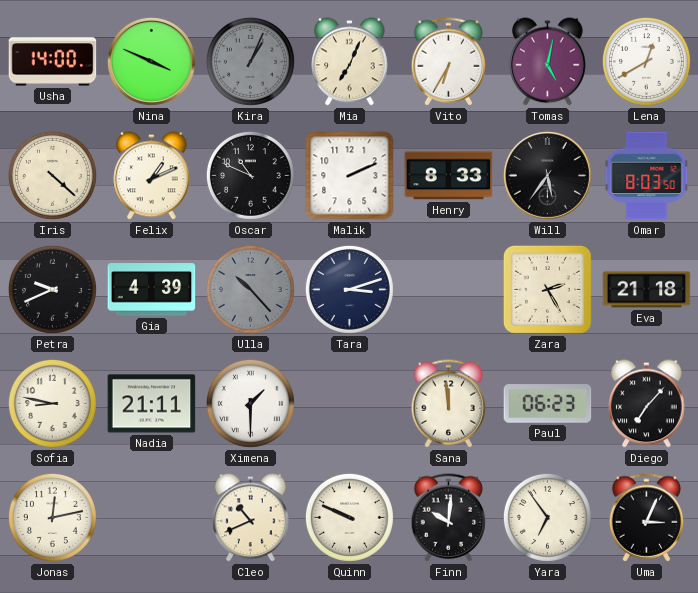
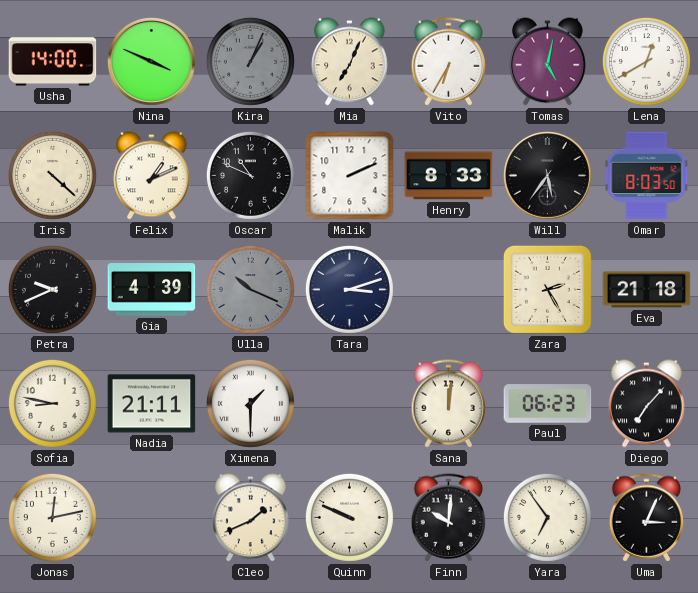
Ulla: 10:23 -> 10:19
Sana: 11:59 -> 12:01
Cleo: 10:41 -> 1:41
